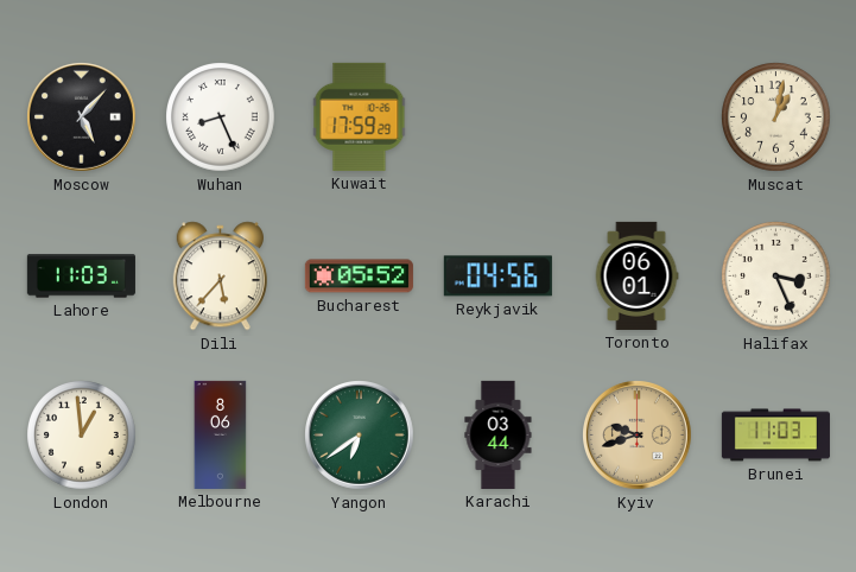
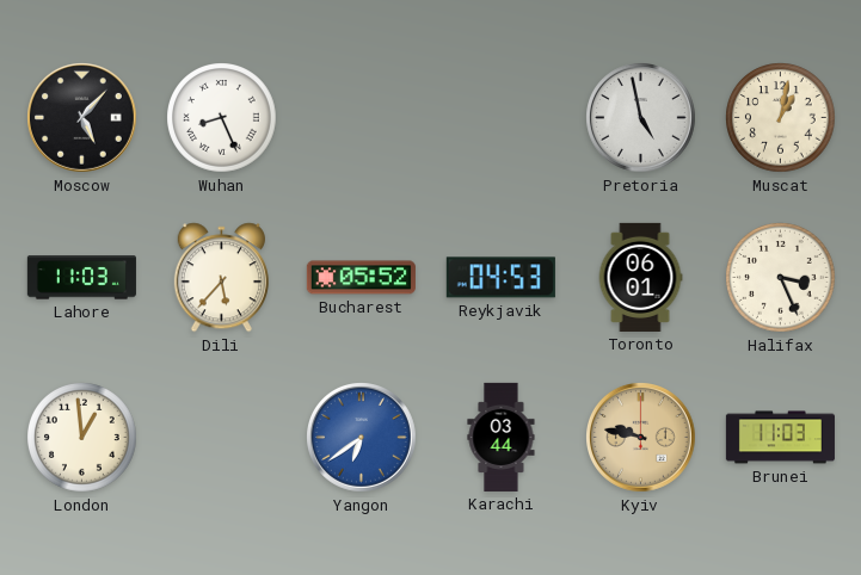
Kuwait: 17:59 -> none
Pretoria: none -> 4:58
Reykjavik: 04:56 -> 04:53
Melbourne: 8:06 -> none
Yangon dial: green -> blue
Kyiv: 9:42 -> 9:47
